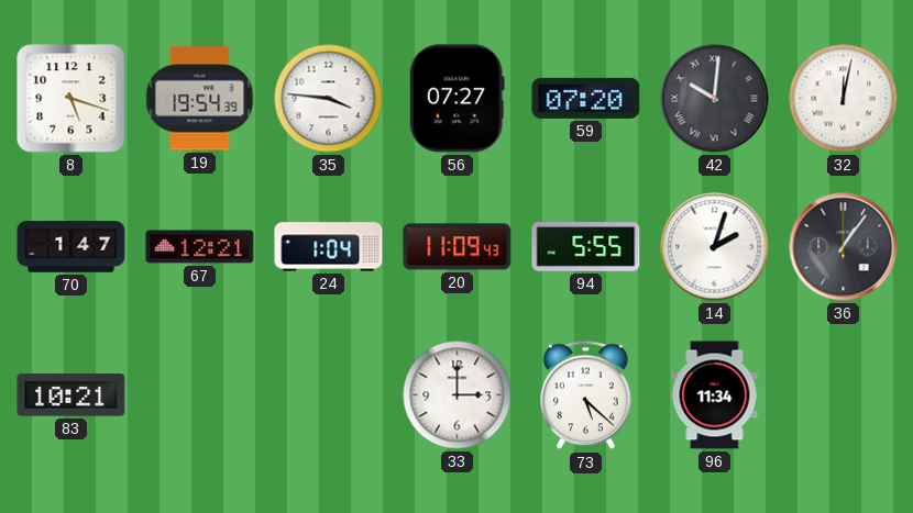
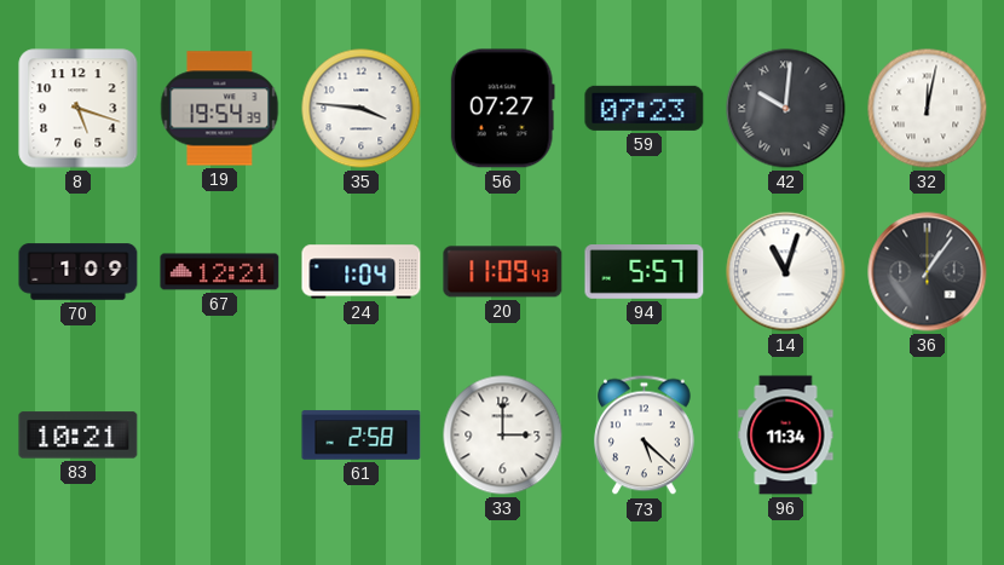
59: 07:20 -> 07:23
70: 1:47 -> 1:09
94: 5:55 -> 5:57
14: 2:03 -> 11:03
61: none -> 2:58
